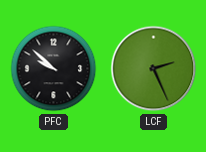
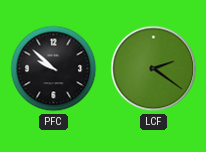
LCF: 2:26 -> 2:21
